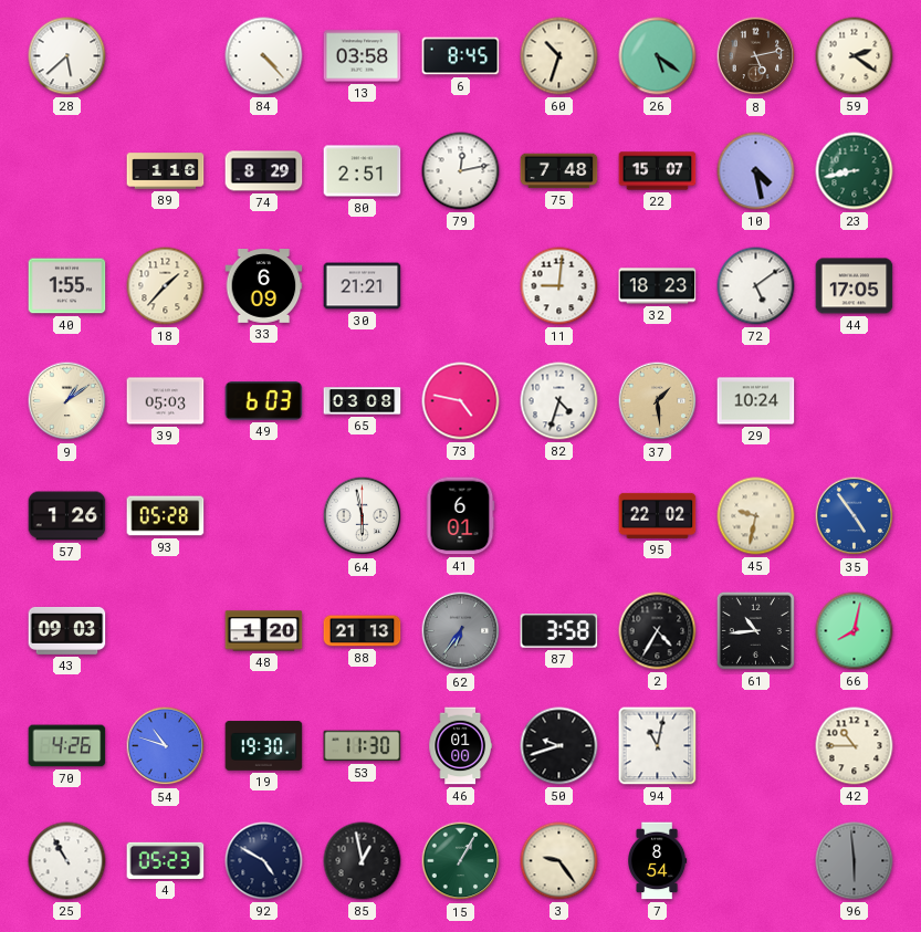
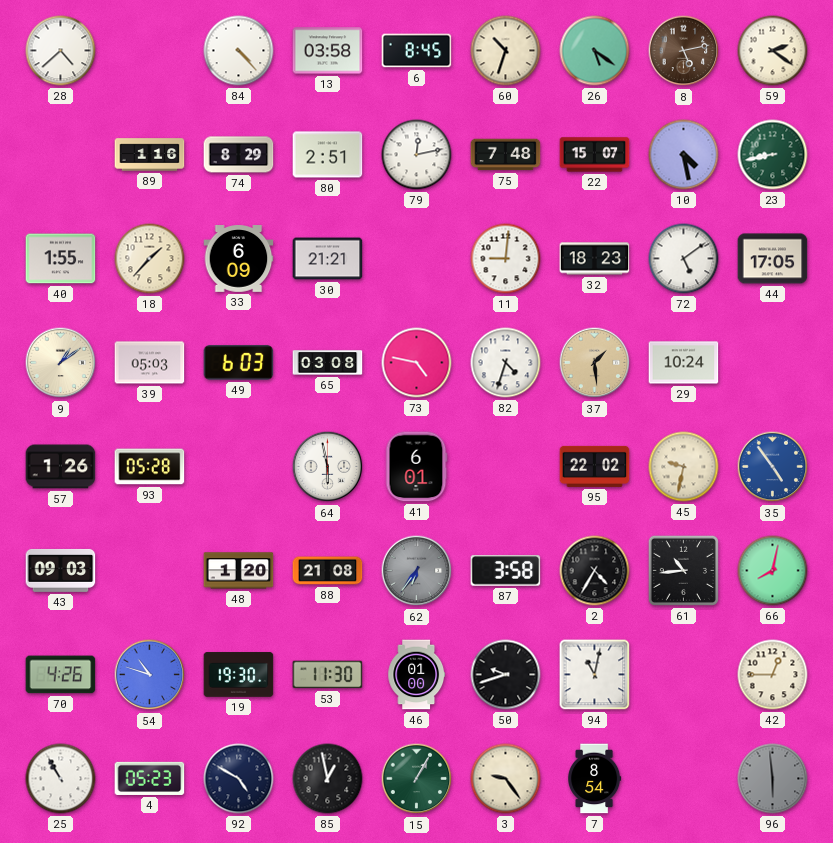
28: 5:38 -> 4:38
88: 21:13 -> 21:08
42: 10:45 -> 12:45
